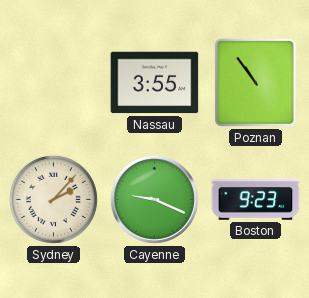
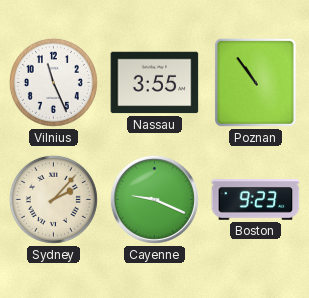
Vilnius: none -> 11:26
